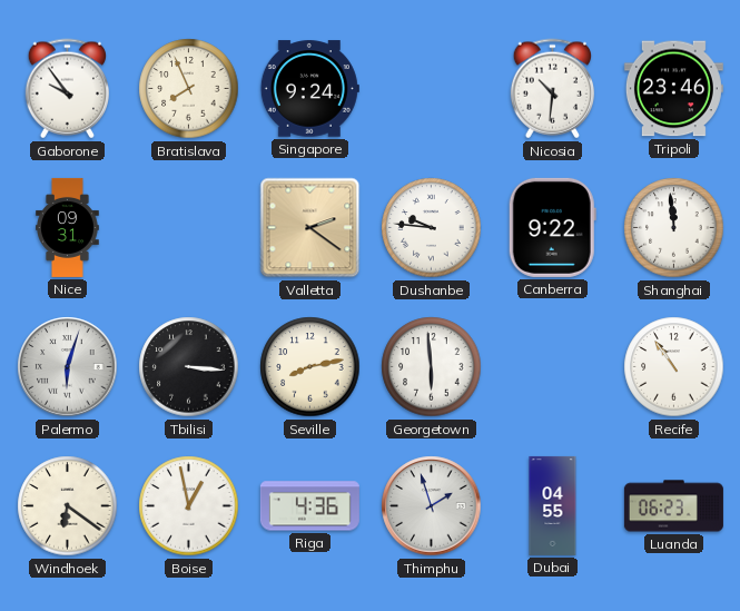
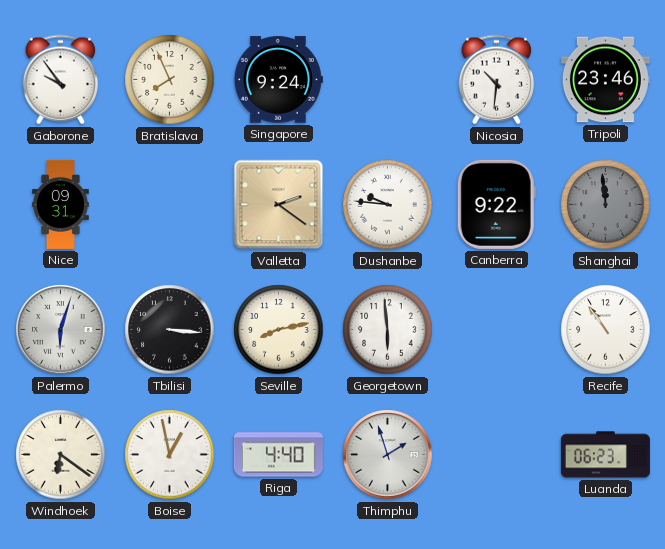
Shanghai dial: white -> grey
Riga: 4:36 -> 4:40
Dubai: 04:55 -> none
